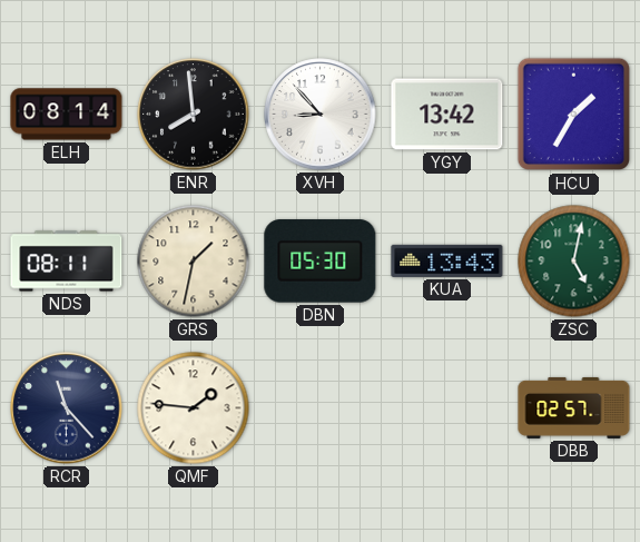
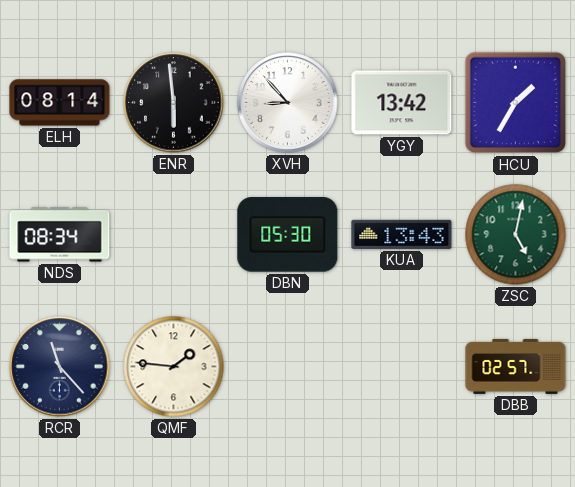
ENR: 7:59 -> 5:59
NDS: 08:11 -> 08:34
GRS: 1:32 -> none
